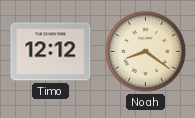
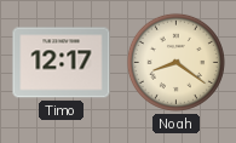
Timo: 12:12 -> 12:17
